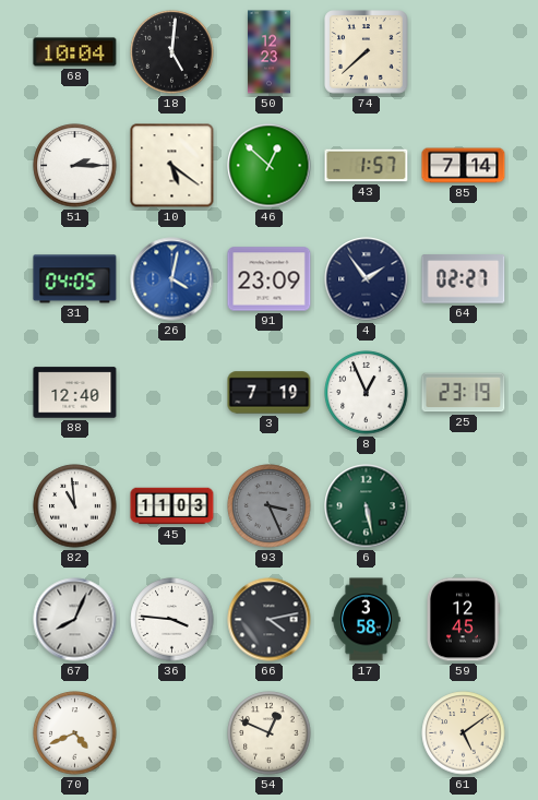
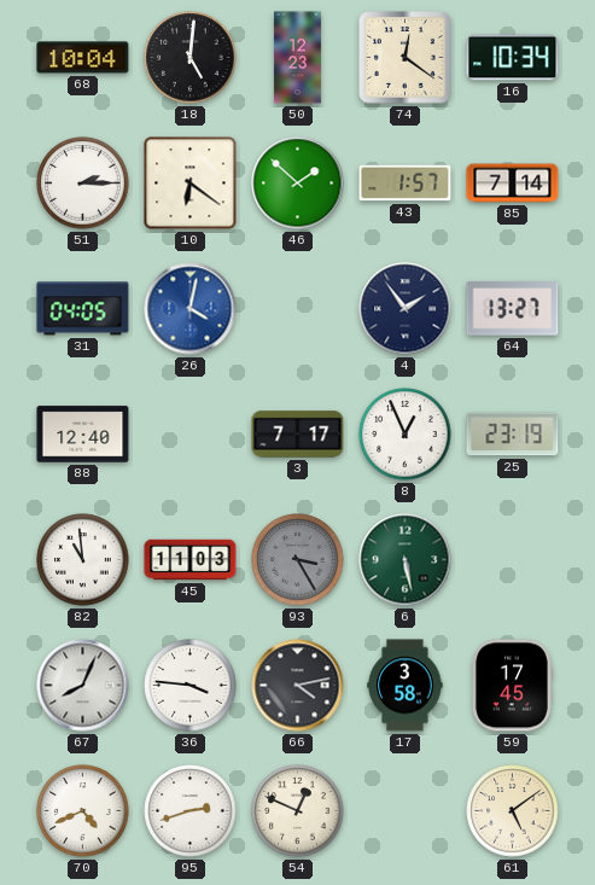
74: 7:38 -> 12:21
16: none -> 10:34
10: 5:21 -> 6:21
46: 12:52 -> 1:52
91: 23:09 -> none
64: 02:27 -> 13:27
3: 7:19 -> 7:17
93: 3:26 -> 3:25
59: 12:45 -> 17:45
95: none -> 2:42
